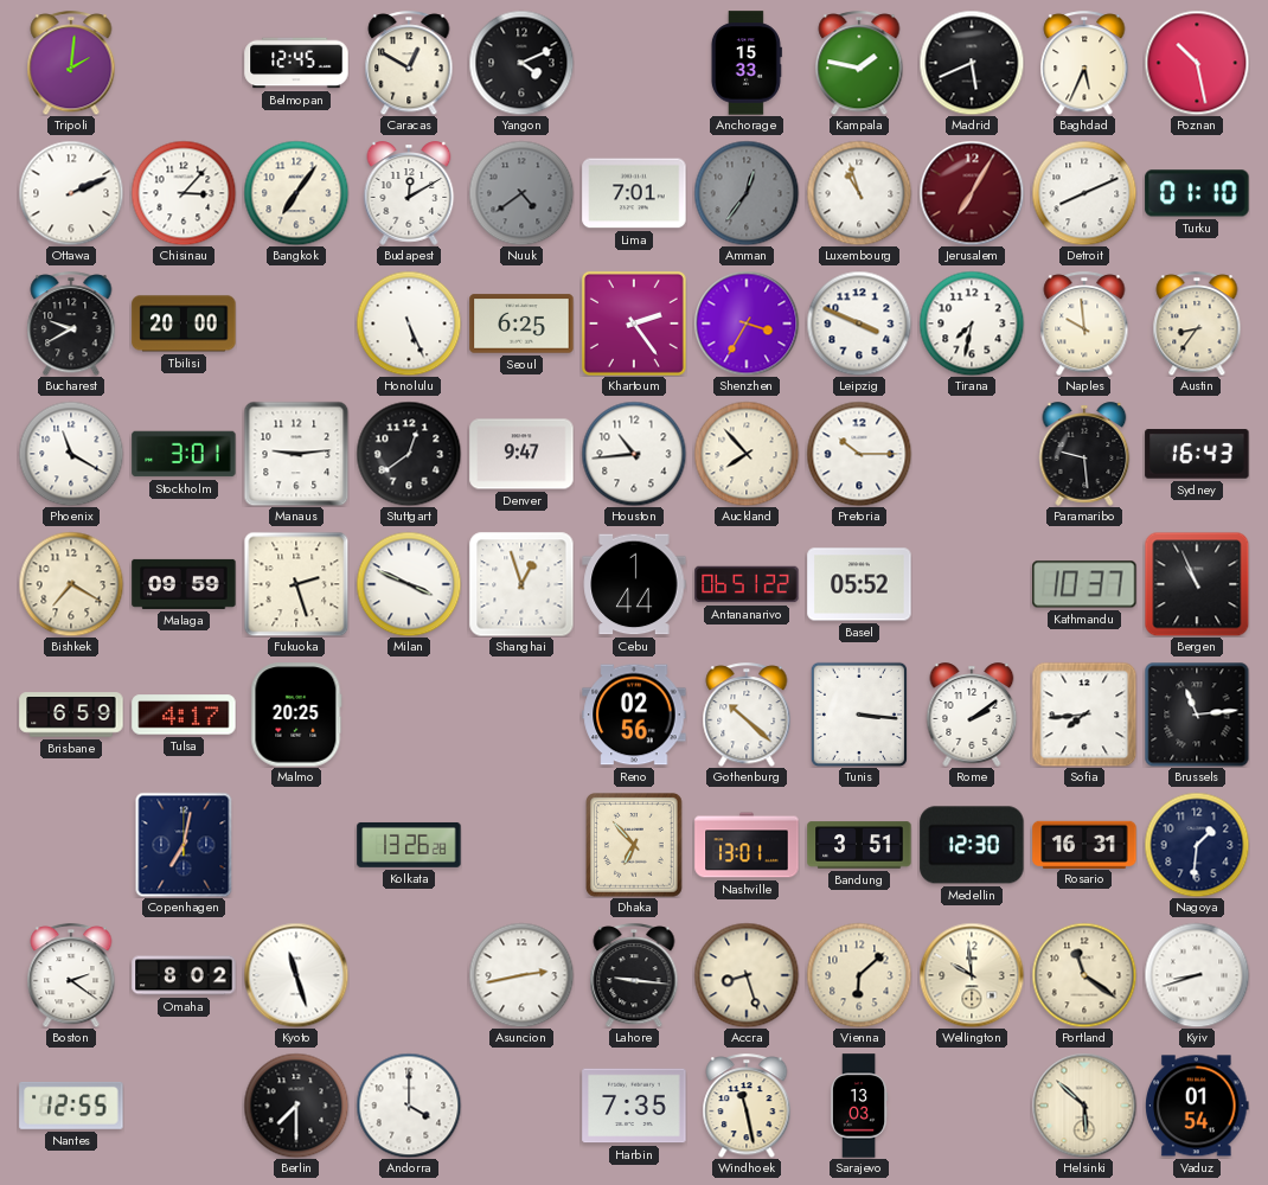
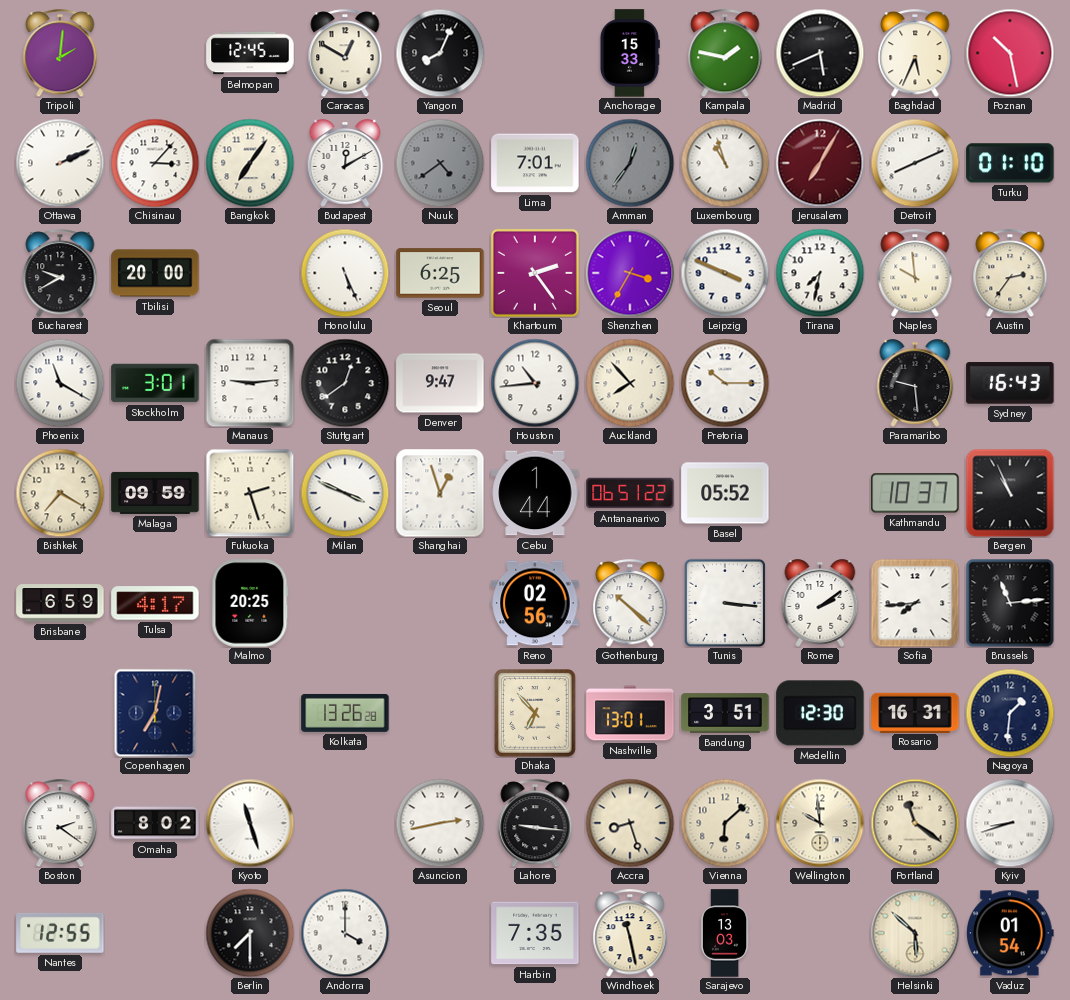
Yangon: 4:11 -> 8:04
Austin: 8:36 -> 2:36
